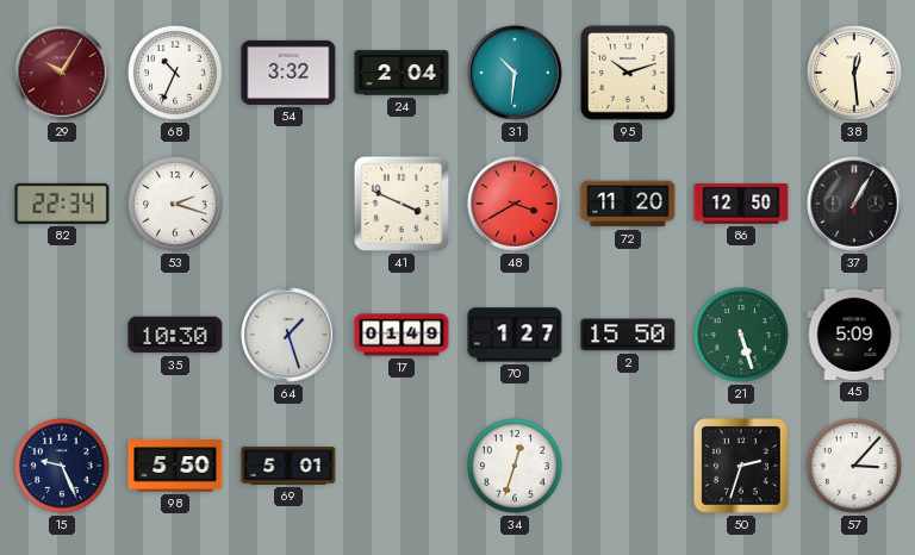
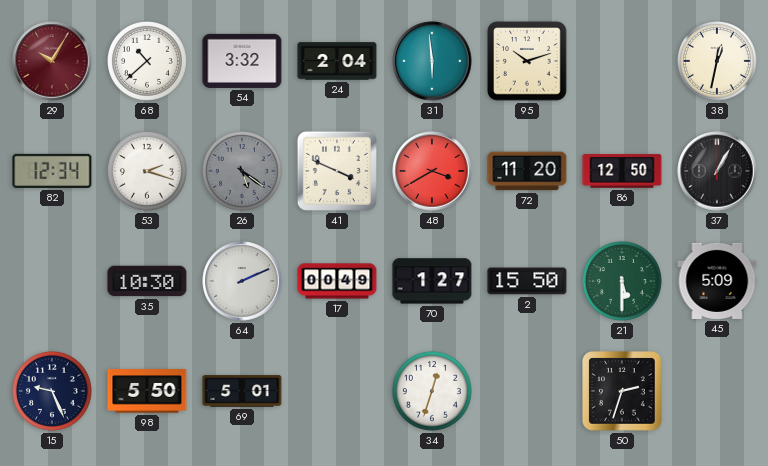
68: 10:34 -> 10:38
31: 10:31 -> 5:59
38: 12:29 -> 12:32
82: 22:34 -> 12:34
26: none -> 5:21
64: 1:27 -> 2:11
17: 01:49 -> 00:49
21: 5:27 -> 5:30
57: 3:07 -> none
